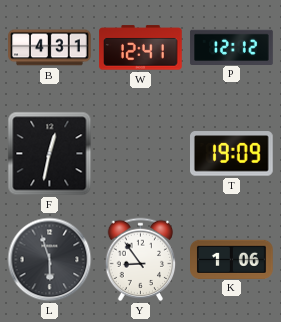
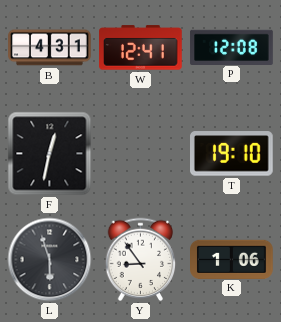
P: 12:12 -> 12:08
T: 19:09 -> 19:10
